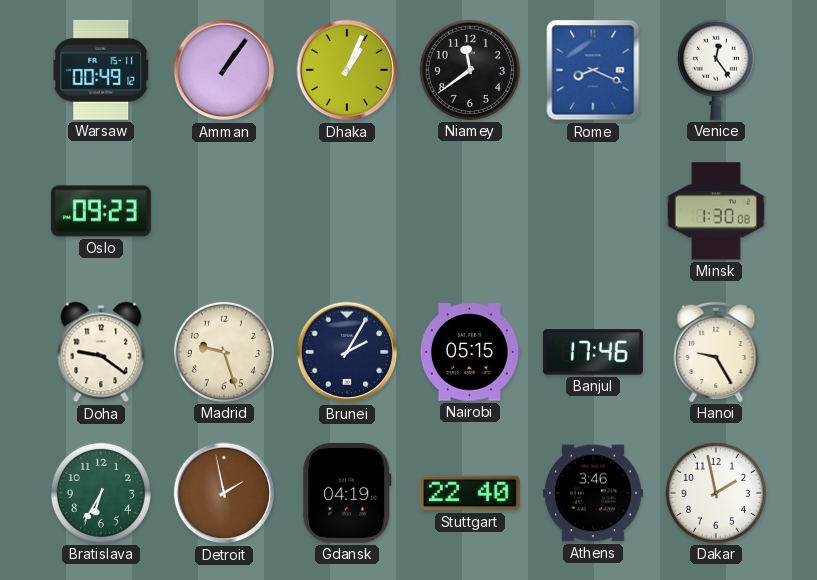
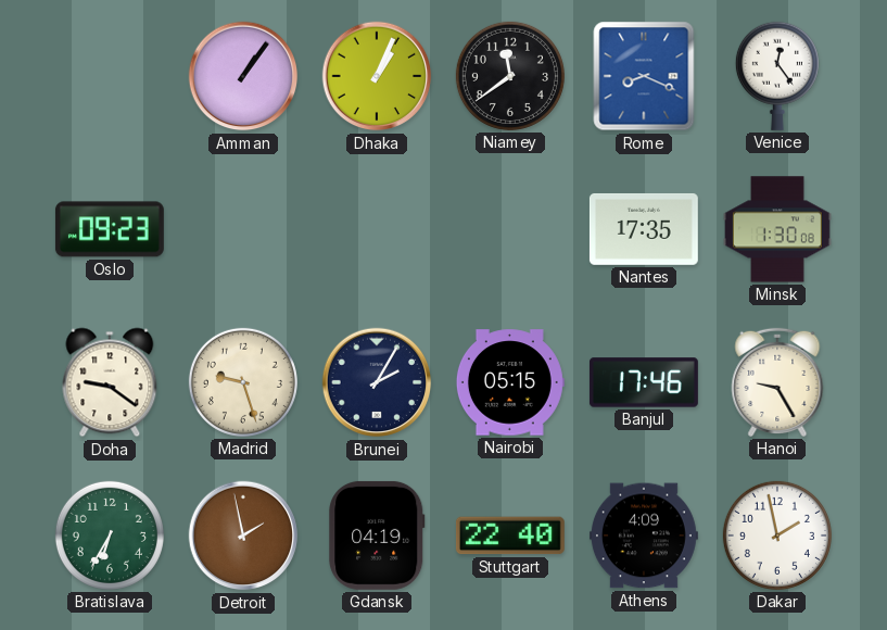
Warsaw: 00:49 -> none
Nantes: none -> 17:35
Athens: 3:46 -> 4:09
